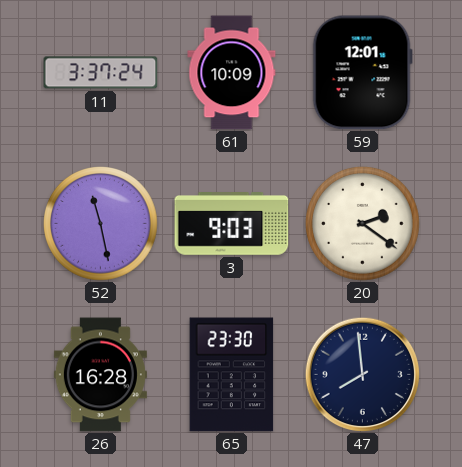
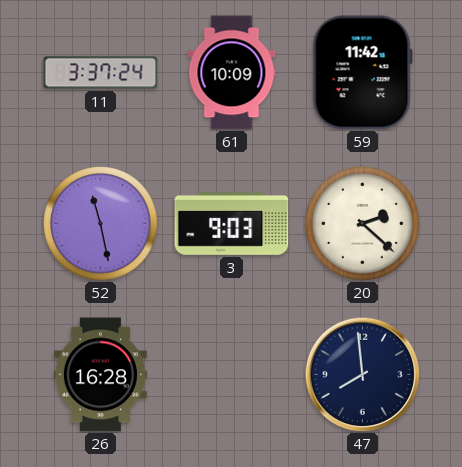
59: 12:01 -> 11:42
20: 2:21 -> 2:22
65: 23:30 -> none
